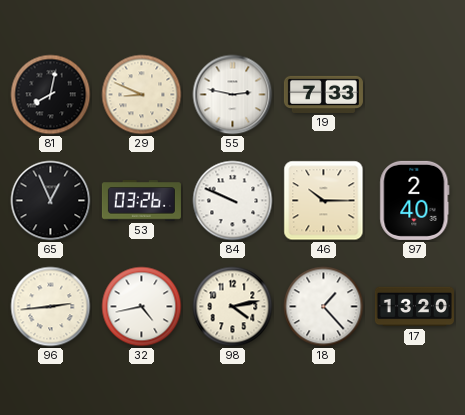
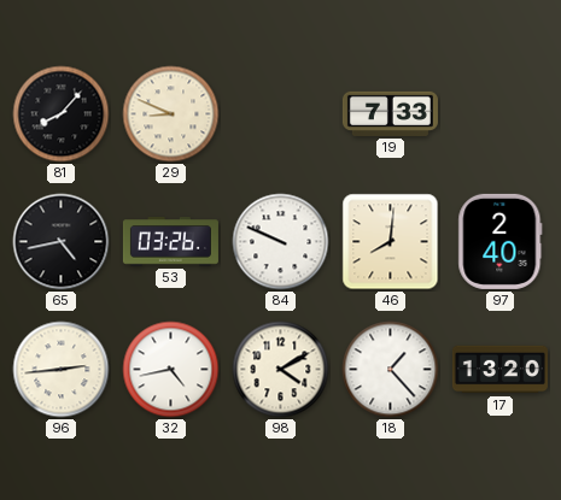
81: 8:02 -> 8:07
55: 2:47 -> none
65: 12:56 -> 4:43
46: 10:15 -> 8:01
98: 4:13 -> 4:10
